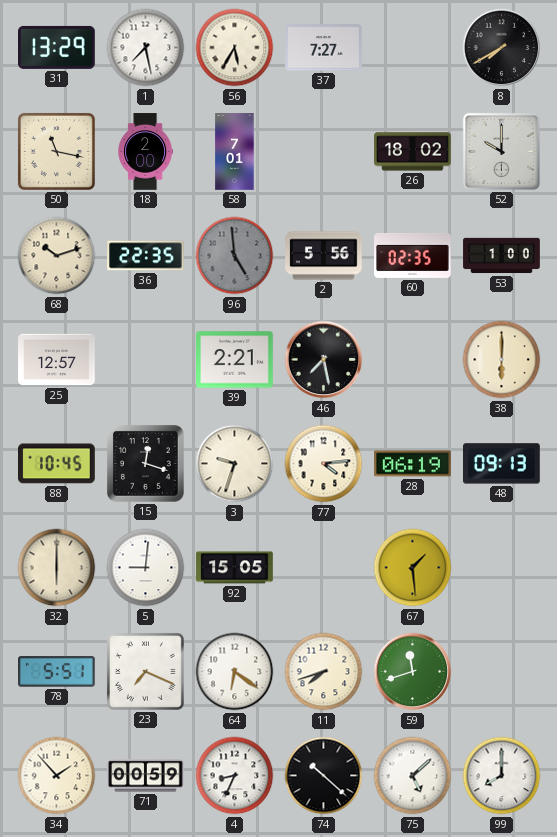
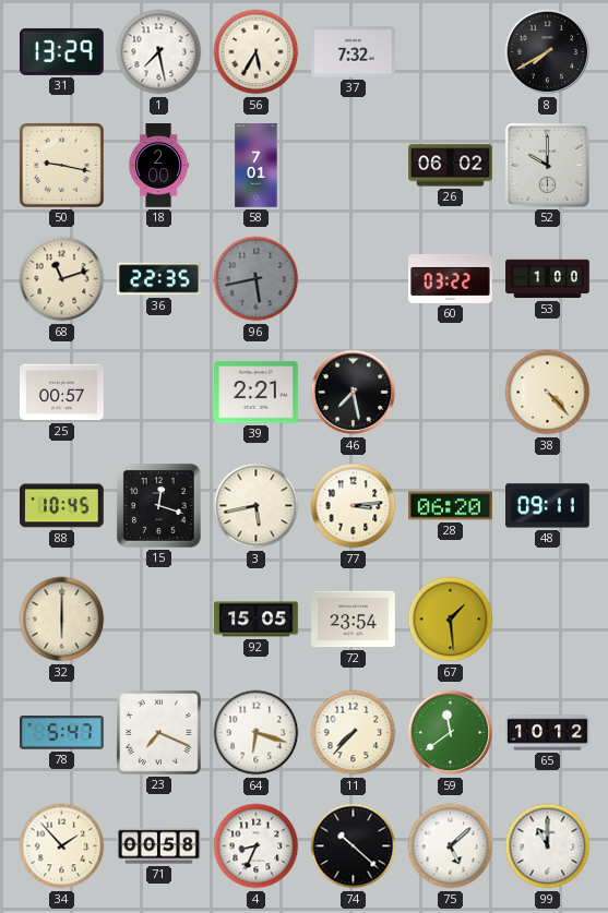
37: 7:27 -> 7:32
50: 11:17 -> 9:17
26: 18:02 -> 06:02
68: 10:12 -> 11:12
96: 4:59 -> 5:43
2: 5:56 -> none
60: 02:35 -> 03:22
25: 12:57 -> 00:57
38: 6:00 -> 4:23
3: 9:33 -> 5:43
77: 4:14 -> 3:14
28: 06:19 -> 06:20
48: 09:13 -> 09:11
5: 9:01 -> none
72: none -> 23:54
78: 5:51 -> 5:47
64: 6:21 -> 6:18
11: 7:42 -> 7:37
59: 11:42 -> 11:39
65: none -> 10:12
71: 00:59 -> 00:58
99: 8:00 -> 11:00
